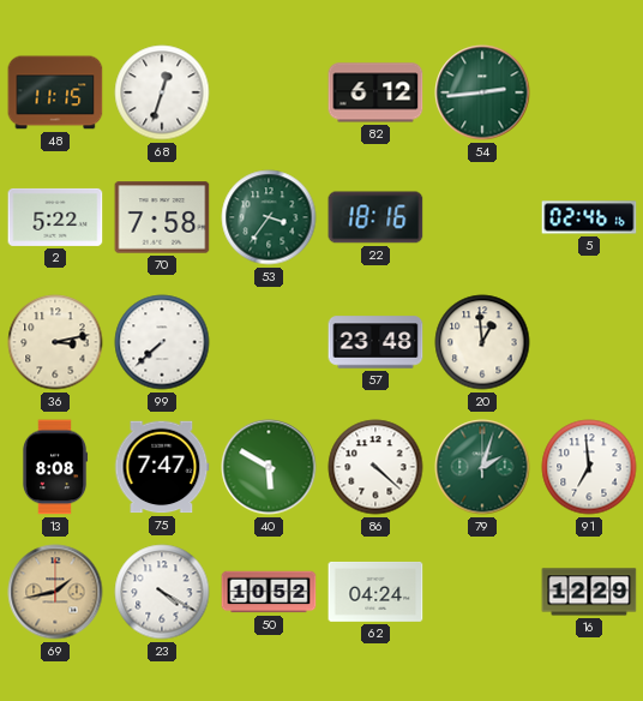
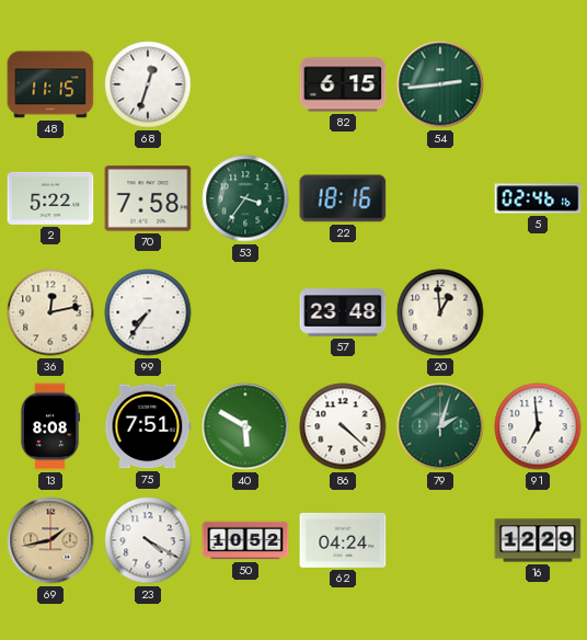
82: 6:12 -> 6:15
36: 3:13 -> 12:13
99: 7:38 -> 7:36
75: 7:47 -> 7:51
